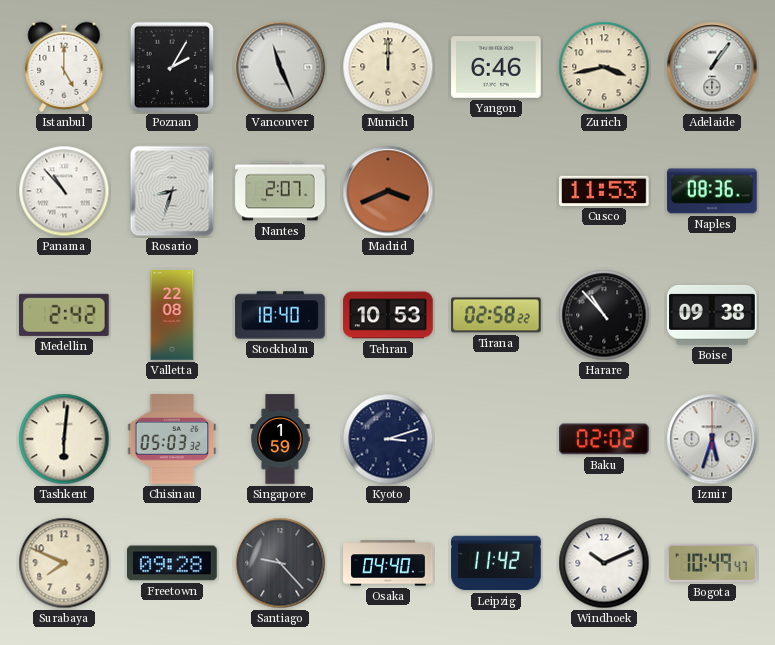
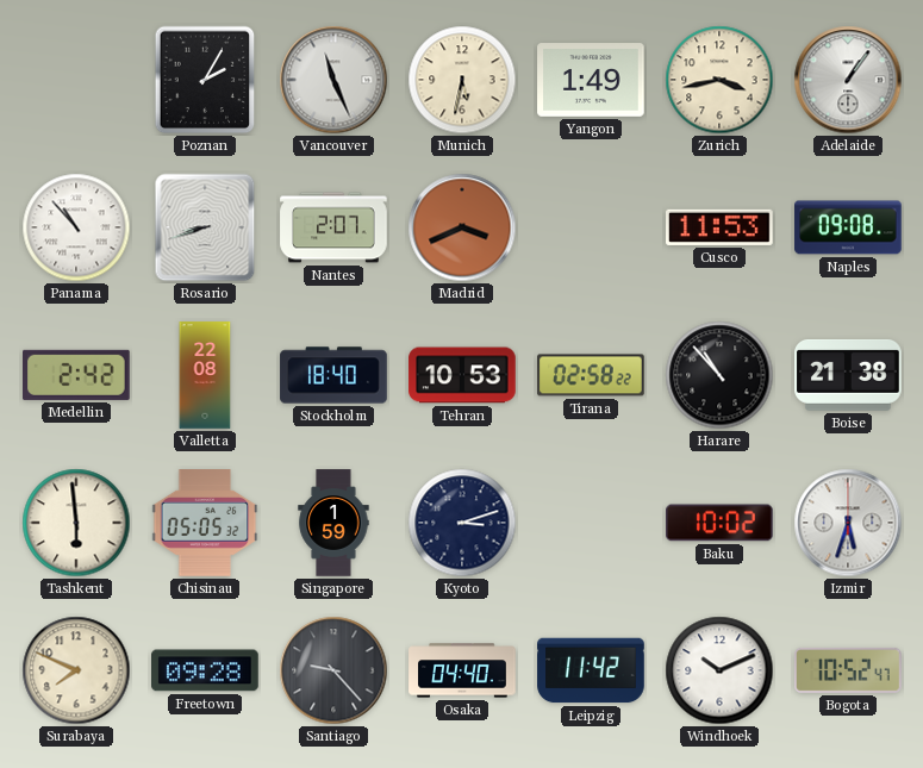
Istanbul: 5:00 -> none
Munich: 12:00 -> 5:32
Yangon: 6:46 -> 1:49
Rosario: 8:33 -> 8:42
Naples: 08:36 -> 09:08
Boise: 09:38 -> 21:38
Tashkent: 6:01 -> 5:59
Chisinau: 05:03 -> 05:05
Baku: 02:02 -> 10:02
Bogota: 10:49 -> 10:52
